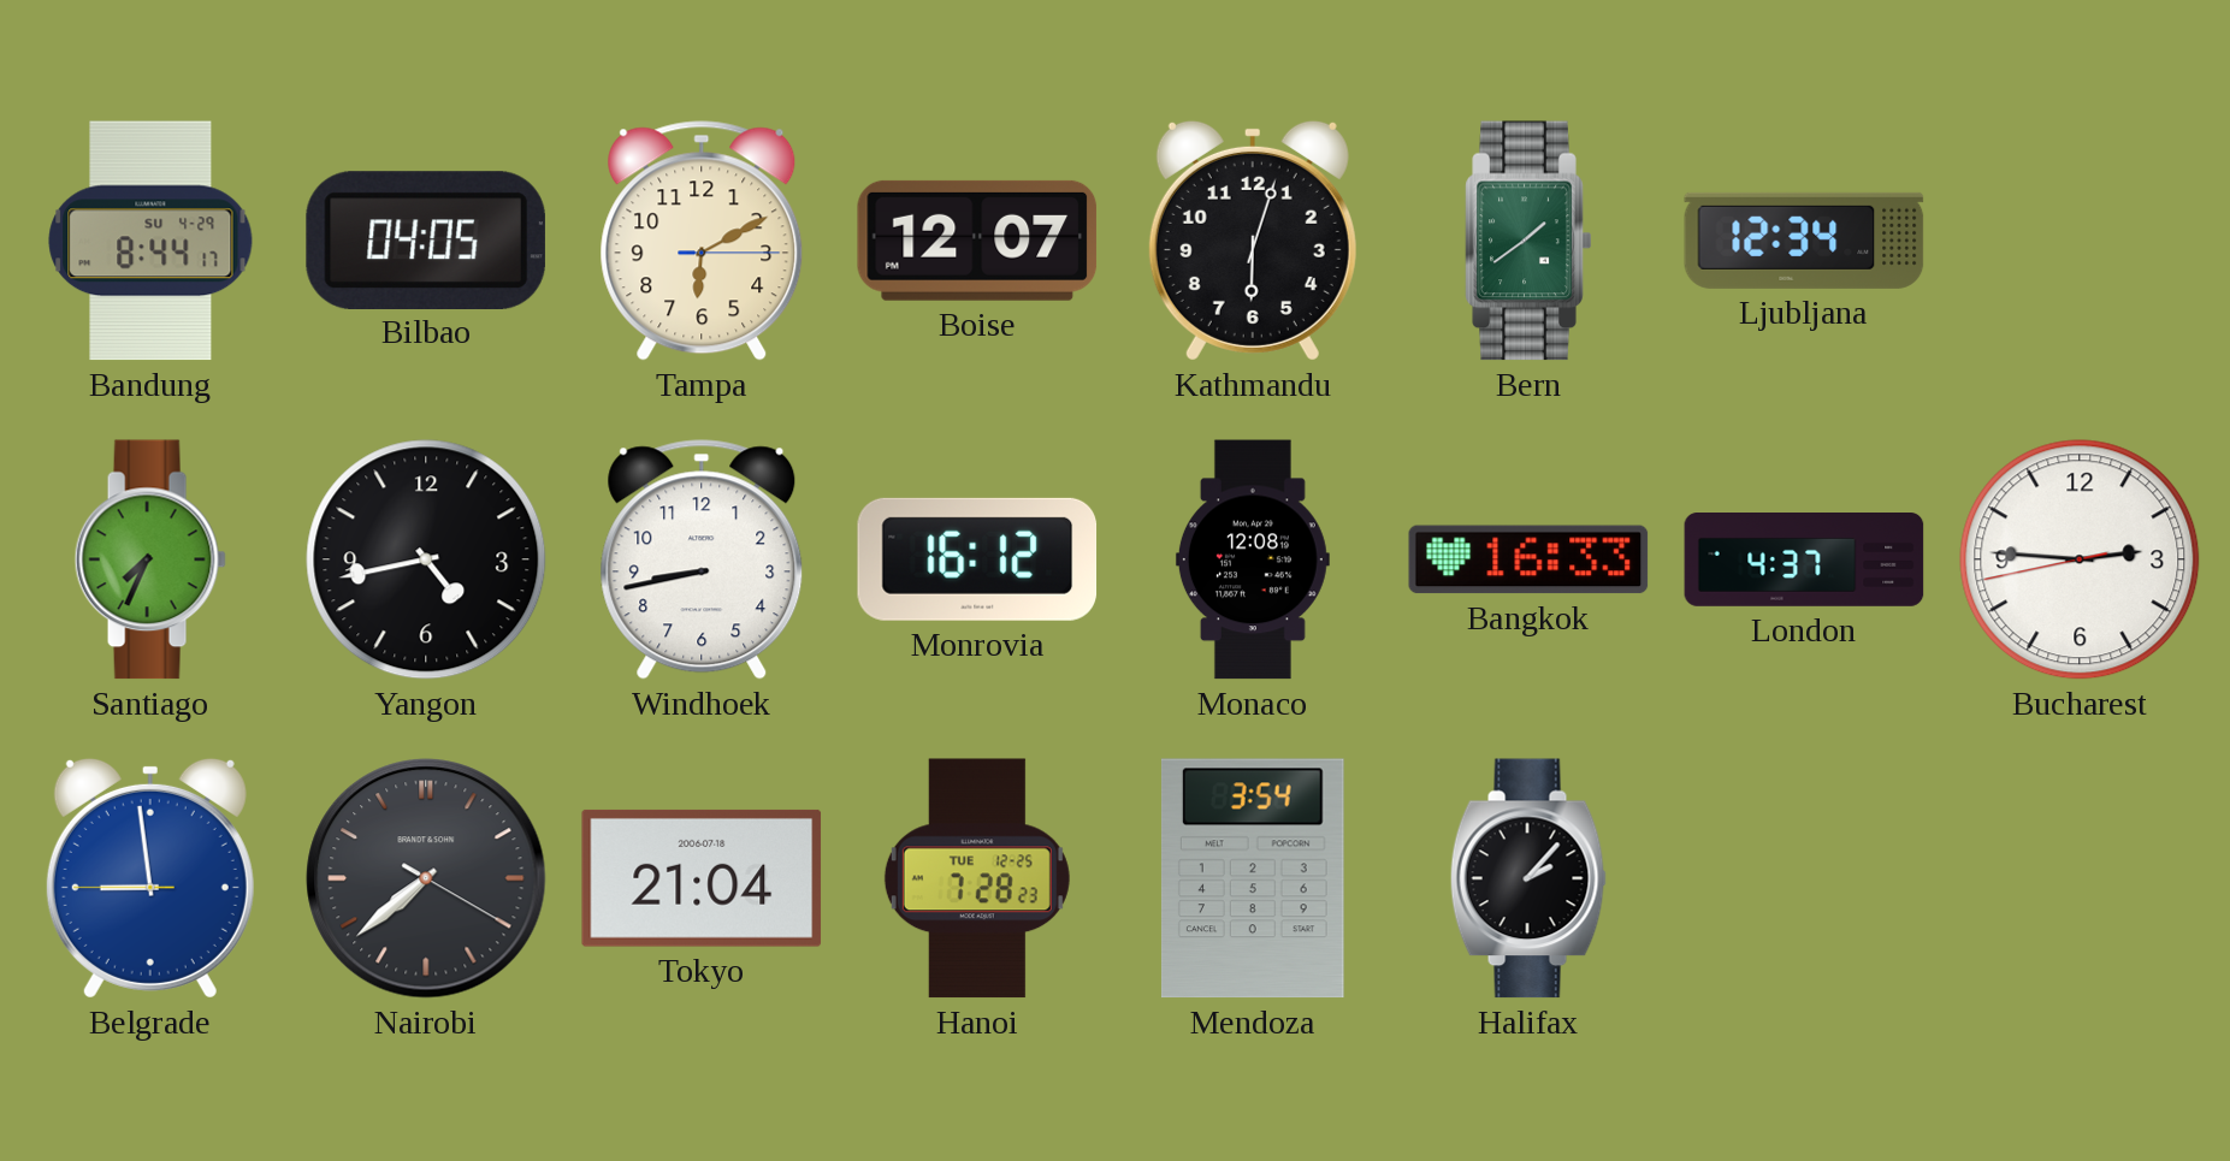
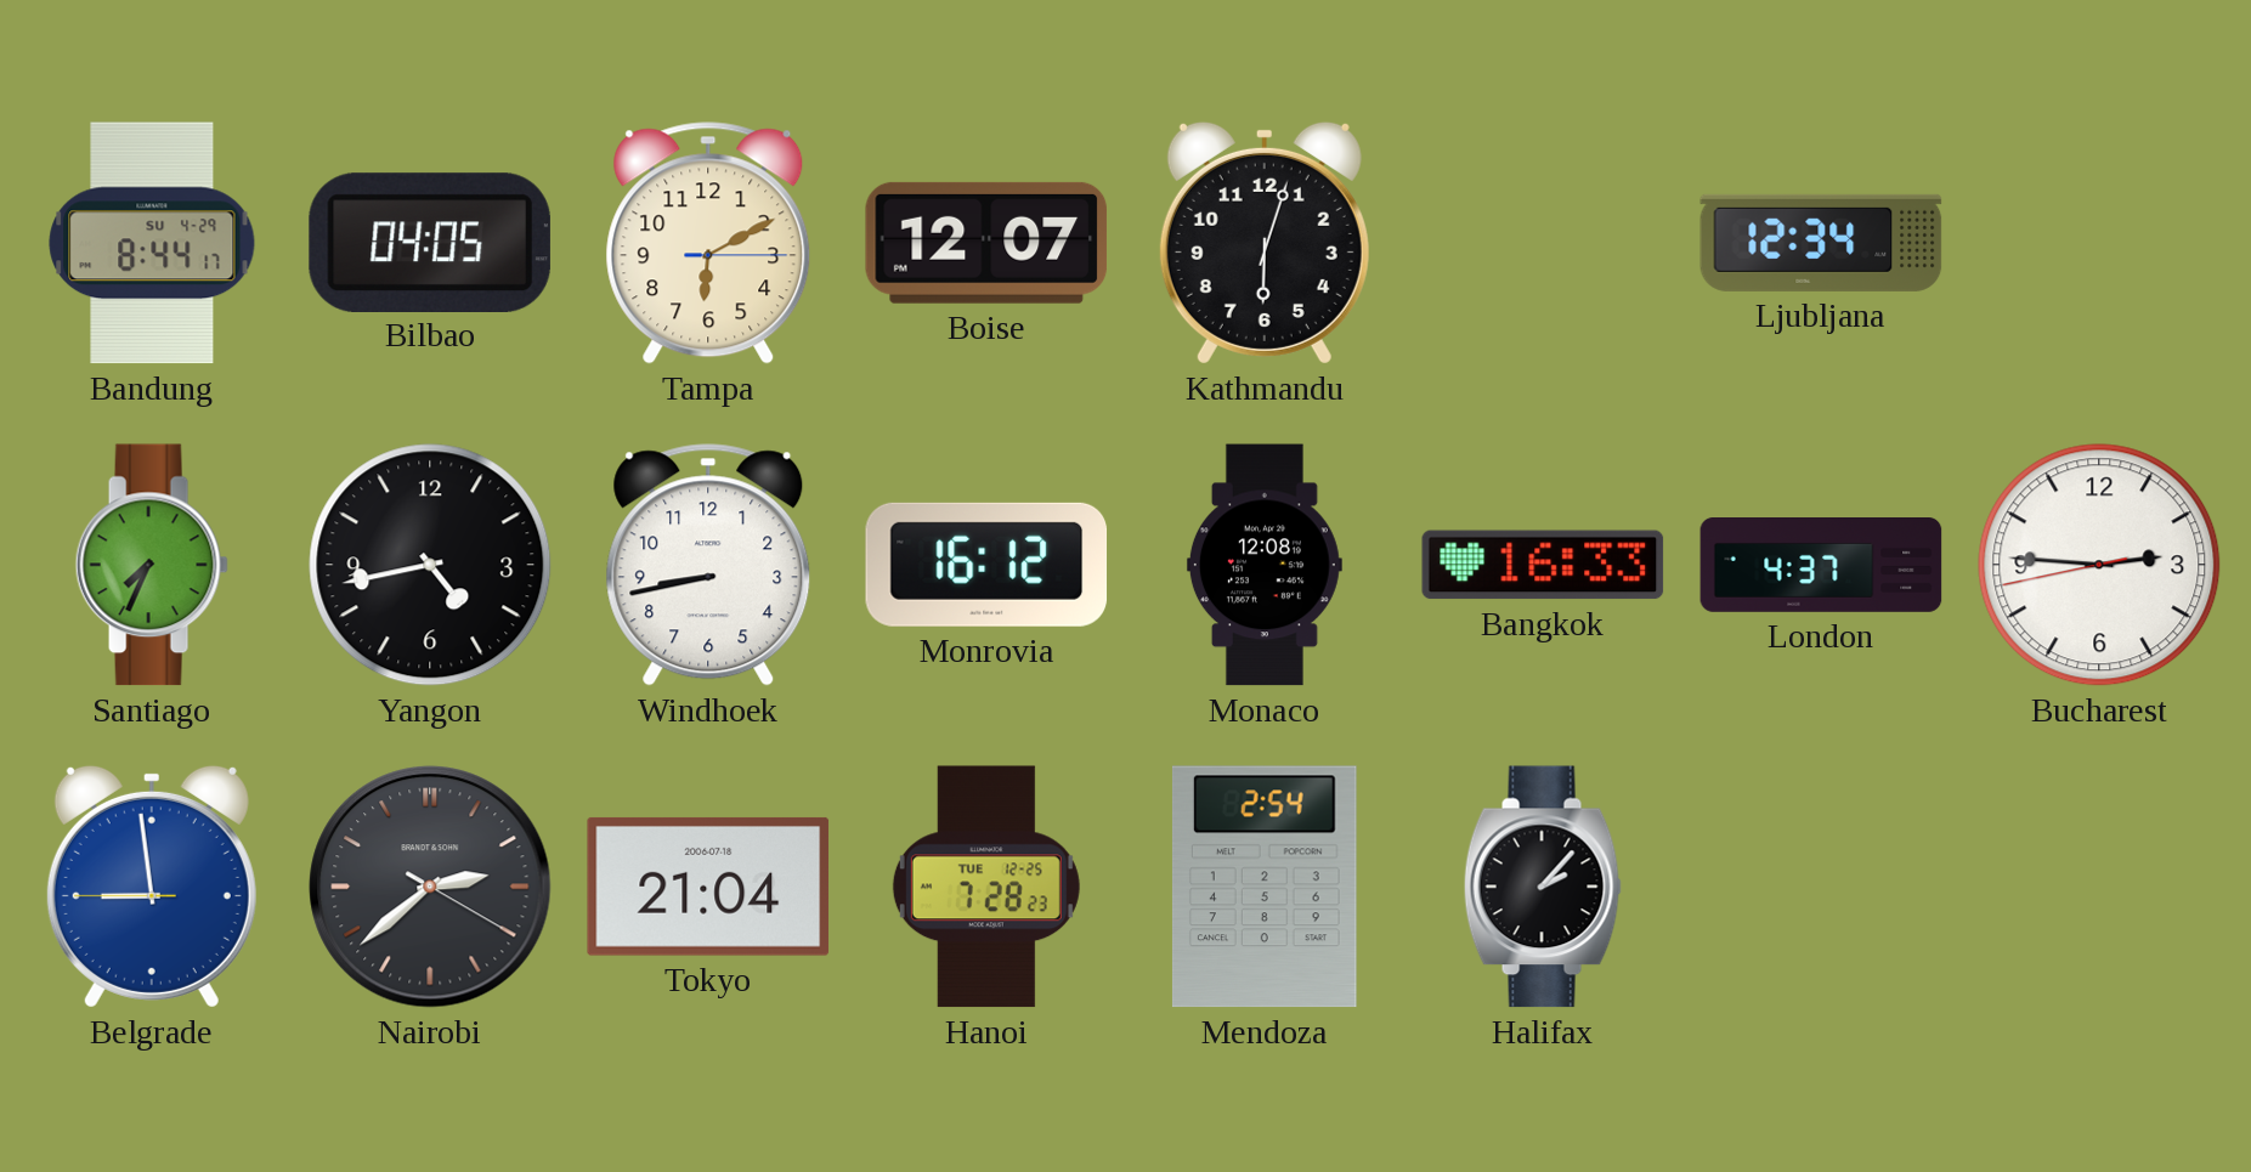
Bern: 1:39 -> none
Nairobi: 7:38 -> 2:38
Mendoza: 3:54 -> 2:54
